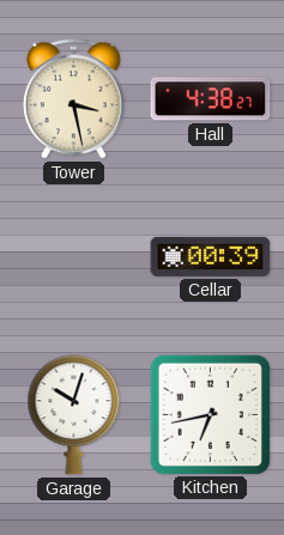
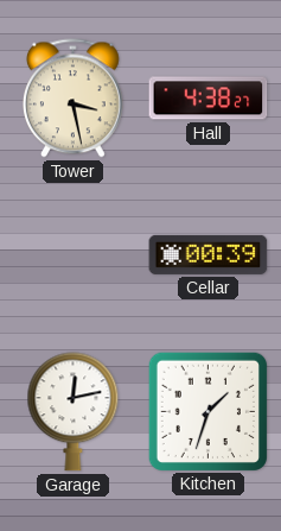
Garage: 10:03 -> 12:13
Kitchen: 6:43 -> 1:33
